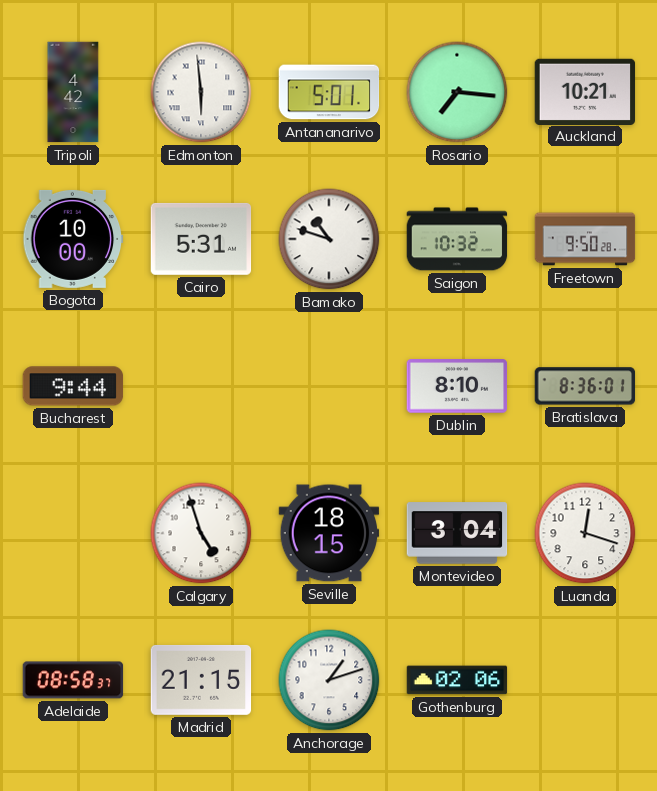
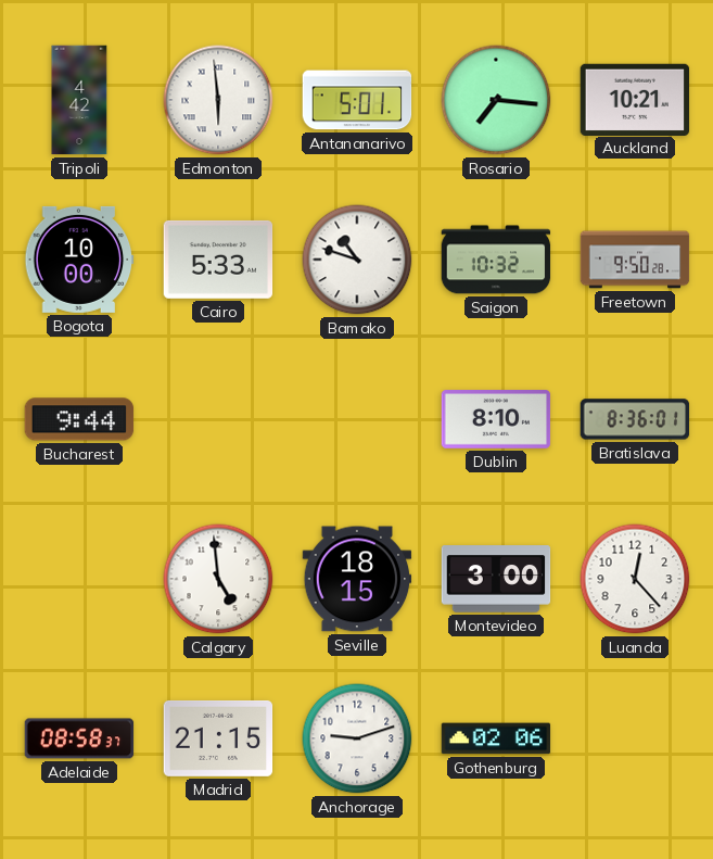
Cairo: 5:31 -> 5:33
Calgary: 4:57 -> 4:59
Montevideo: 3:04 -> 3:00
Luanda: 12:18 -> 12:23
Anchorage: 1:12 -> 9:12
